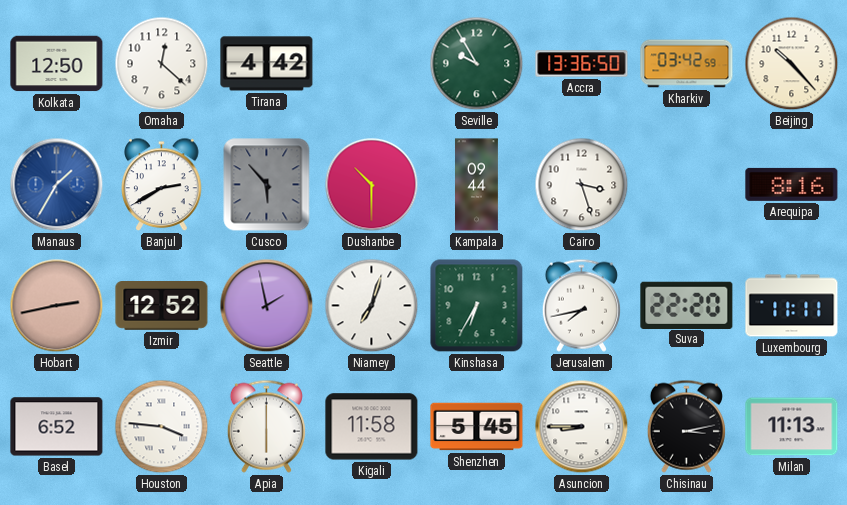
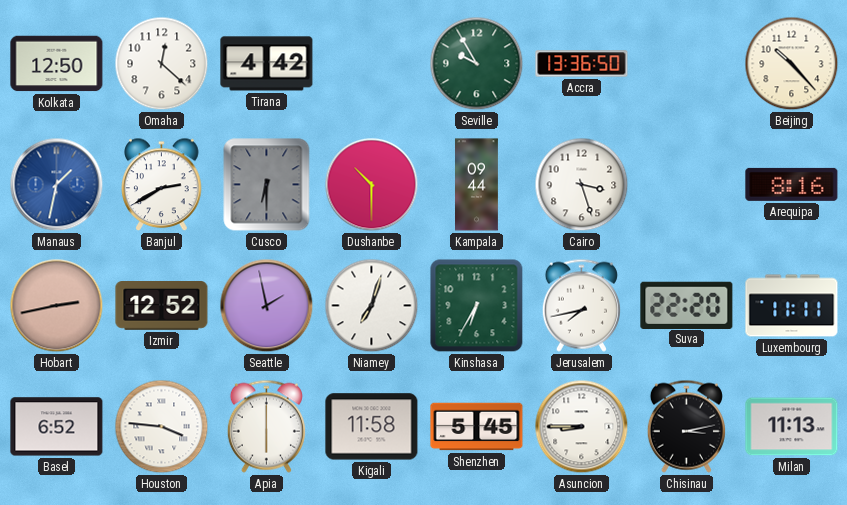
Kharkiv: 03:42 -> none
Manaus: 1:35 -> 1:32
Cusco: 5:53 -> 6:30
